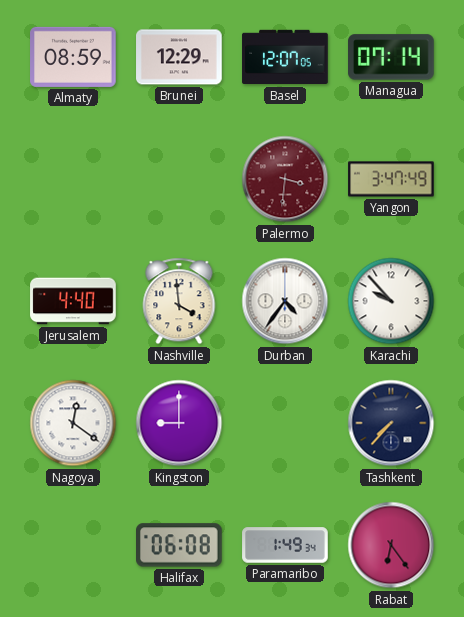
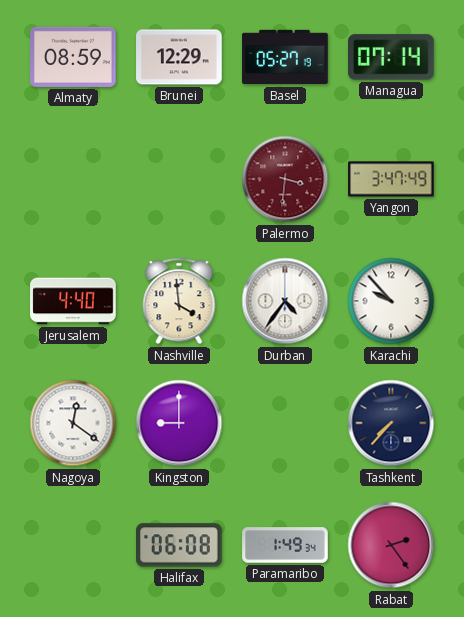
Basel: 12:07 -> 05:27
Rabat: 6:24 -> 2:24
